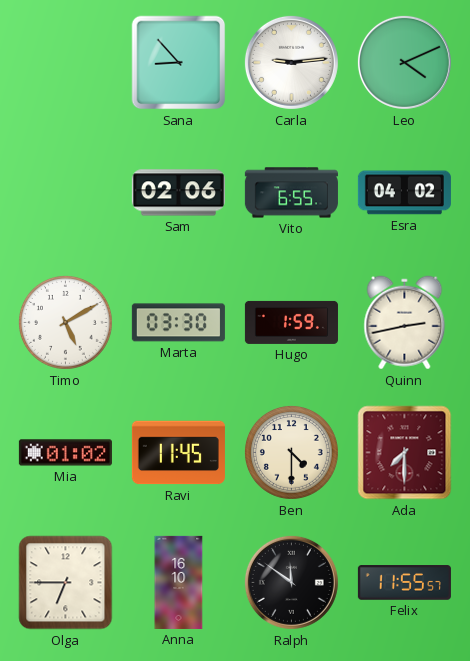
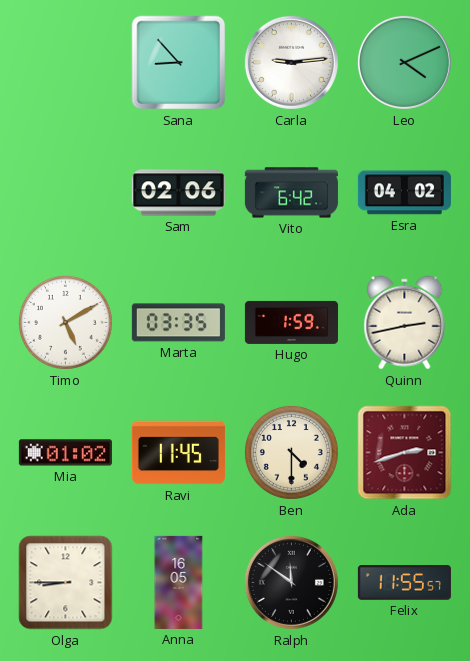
Vito: 6:55 -> 6:42
Marta: 03:30 -> 03:35
Ada: 7:30 -> 2:42
Olga: 6:45 -> 8:45
Anna: 16:10 -> 16:05
